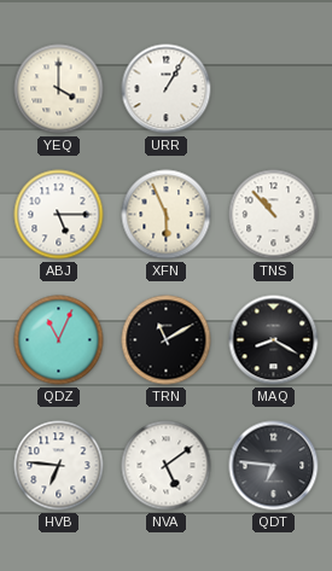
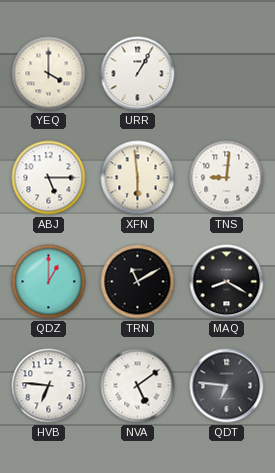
XFN: 5:56 -> 5:59
TNS: 10:53 -> 9:01
QDZ: 11:04 -> 1:00
